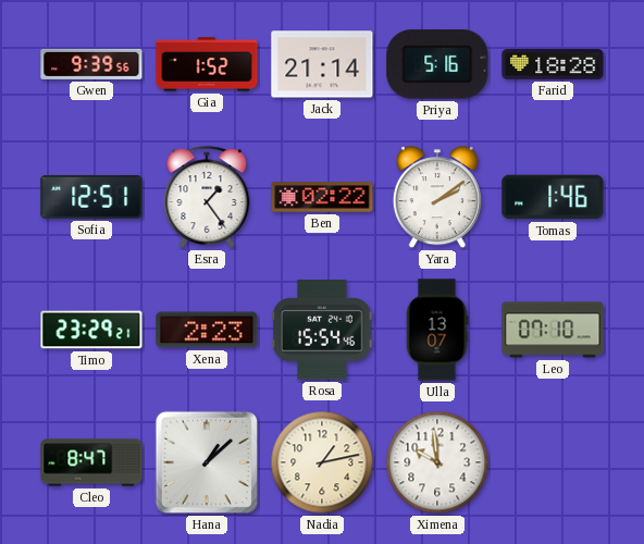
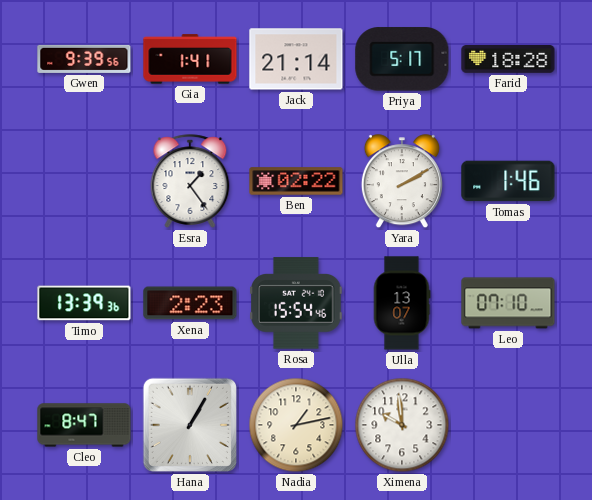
Gia: 1:52 -> 1:41
Priya: 5:16 -> 5:17
Sofia: 12:51 -> none
Yara: 2:09 -> 2:10
Timo: 23:29 -> 13:39
Hana: 1:08 -> 1:05
